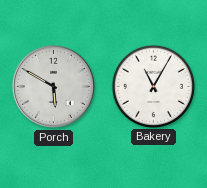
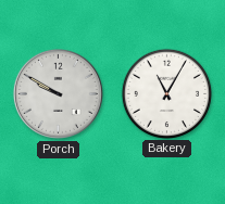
Porch: 5:50 -> 9:50
